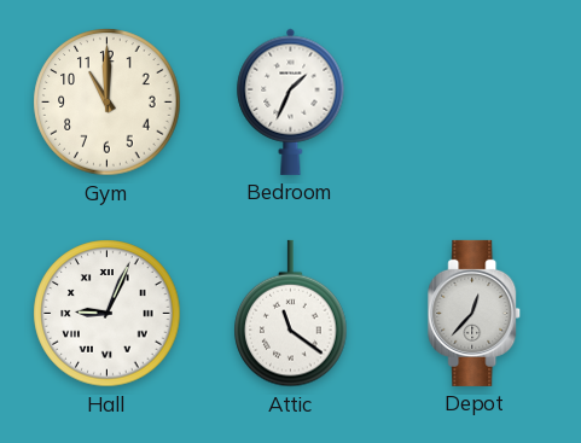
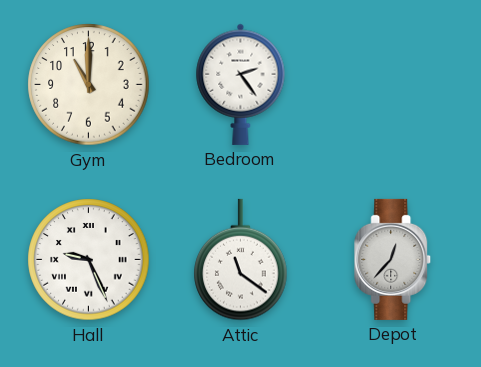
Bedroom: 1:34 -> 2:24
Hall: 9:04 -> 9:26
